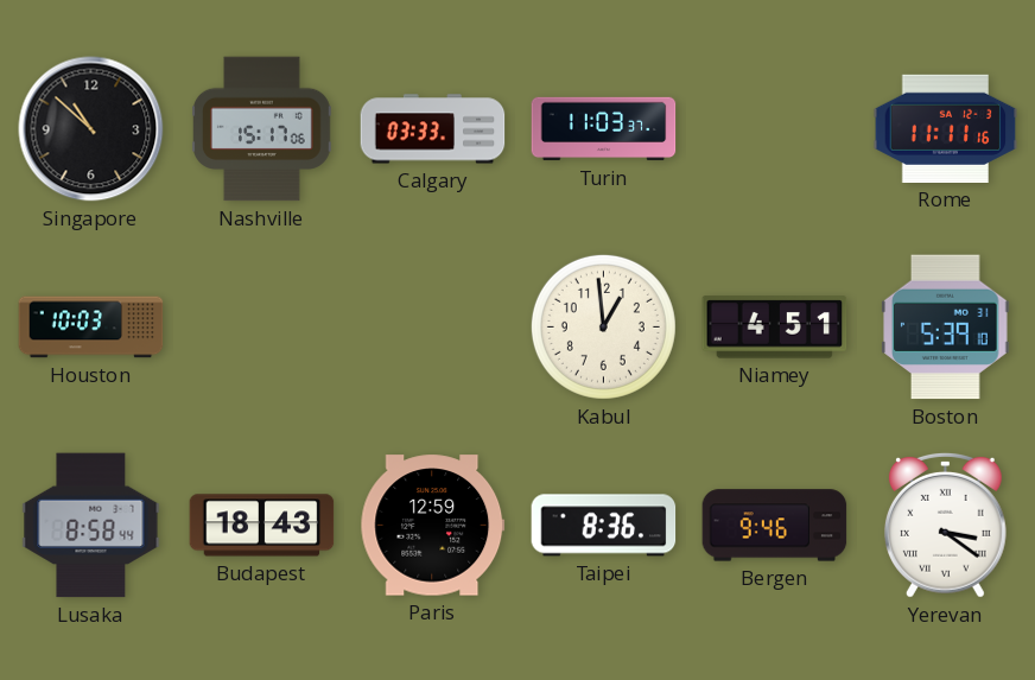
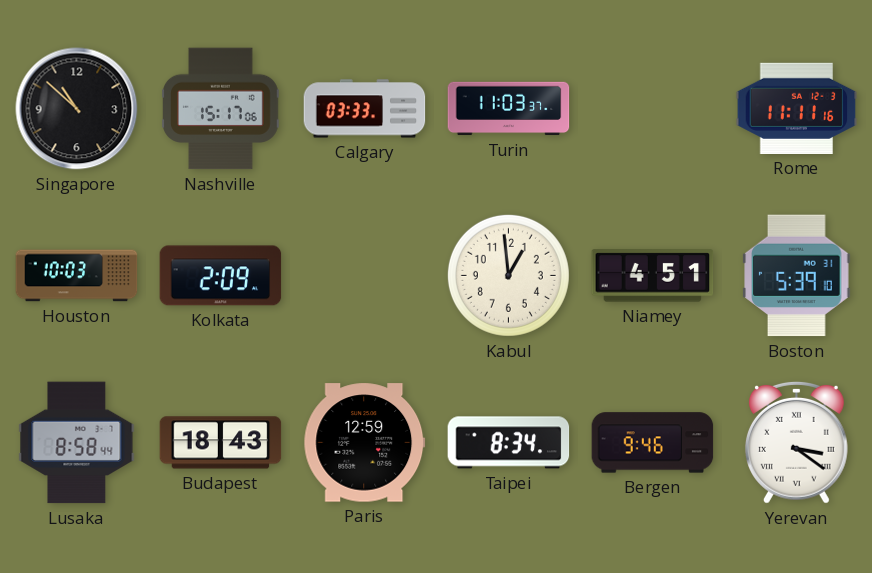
Kolkata: none -> 2:09
Taipei: 8:36 -> 8:34
